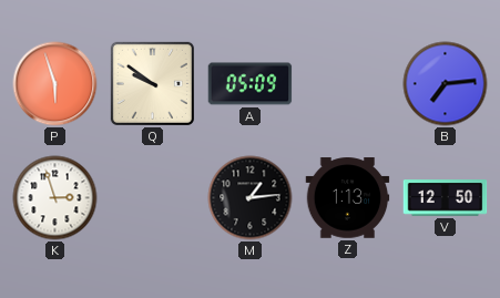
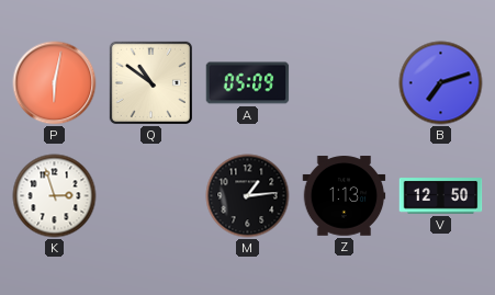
P: 5:57 -> 6:02
Q: 9:51 -> 10:51
B: 7:14 -> 7:12
